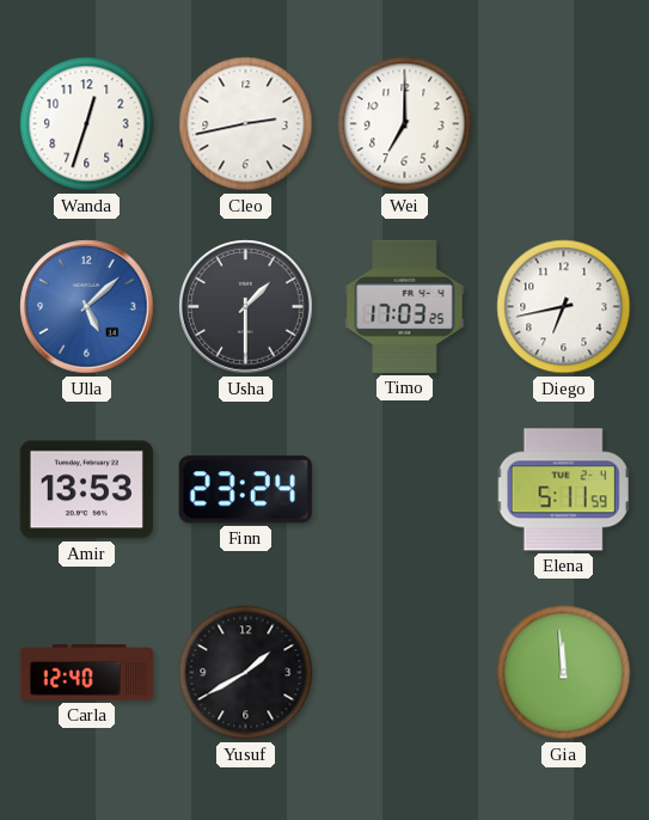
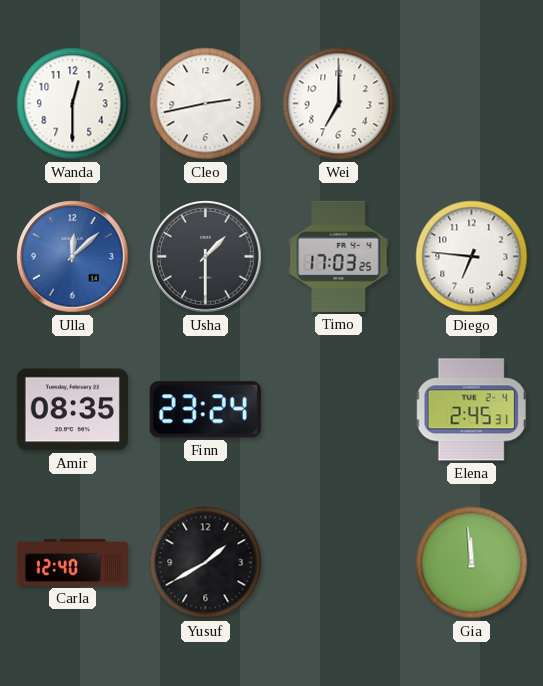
Wanda: 12:33 -> 12:30
Ulla: 5:08 -> 12:08
Diego: 6:43 -> 6:46
Amir: 13:53 -> 08:35
Elena: 5:11 -> 2:45
